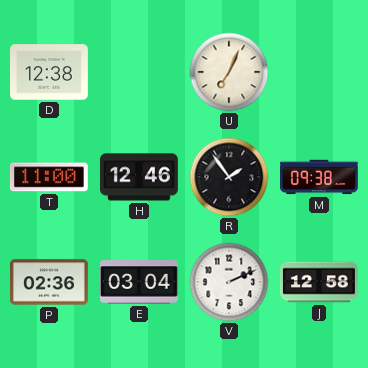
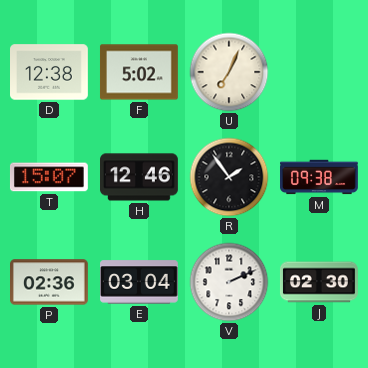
F: none -> 5:02
T: 11:00 -> 15:07
J: 12:58 -> 02:30
